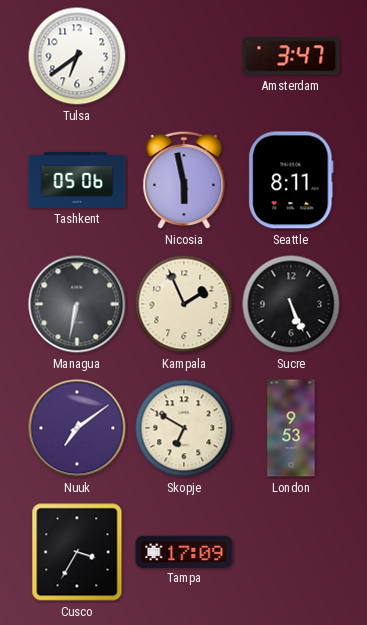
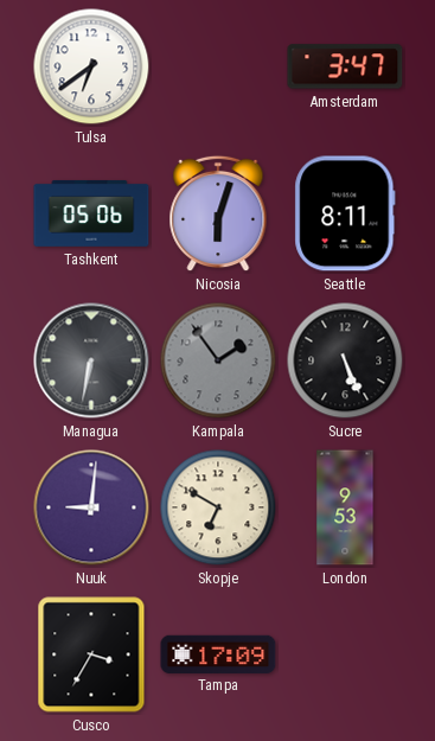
Nicosia: 5:58 -> 6:03
Kampala: 1:56 -> 1:54
Kampala dial: cream -> grey
Nuuk: 7:09 -> 9:01
